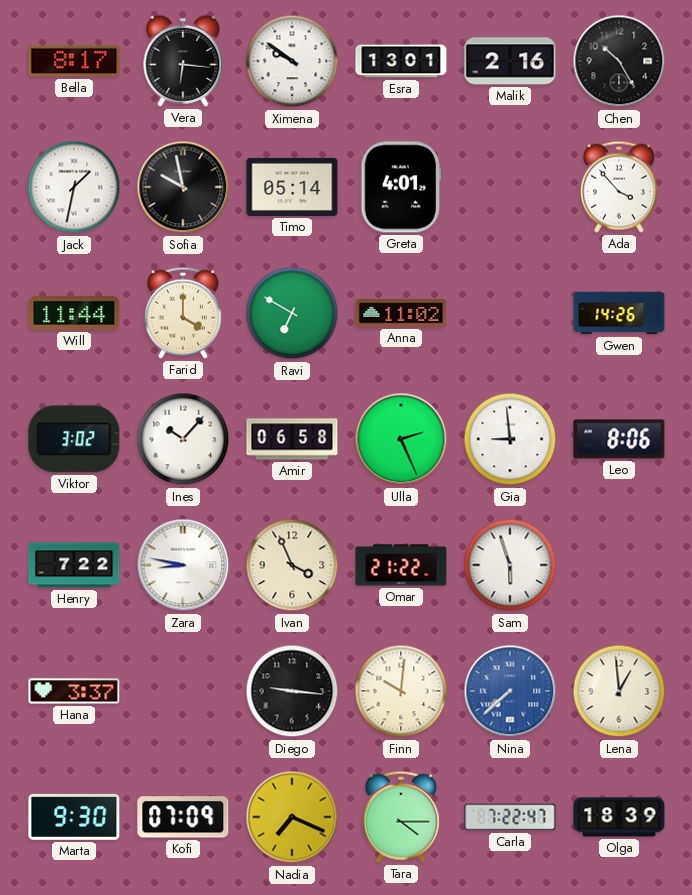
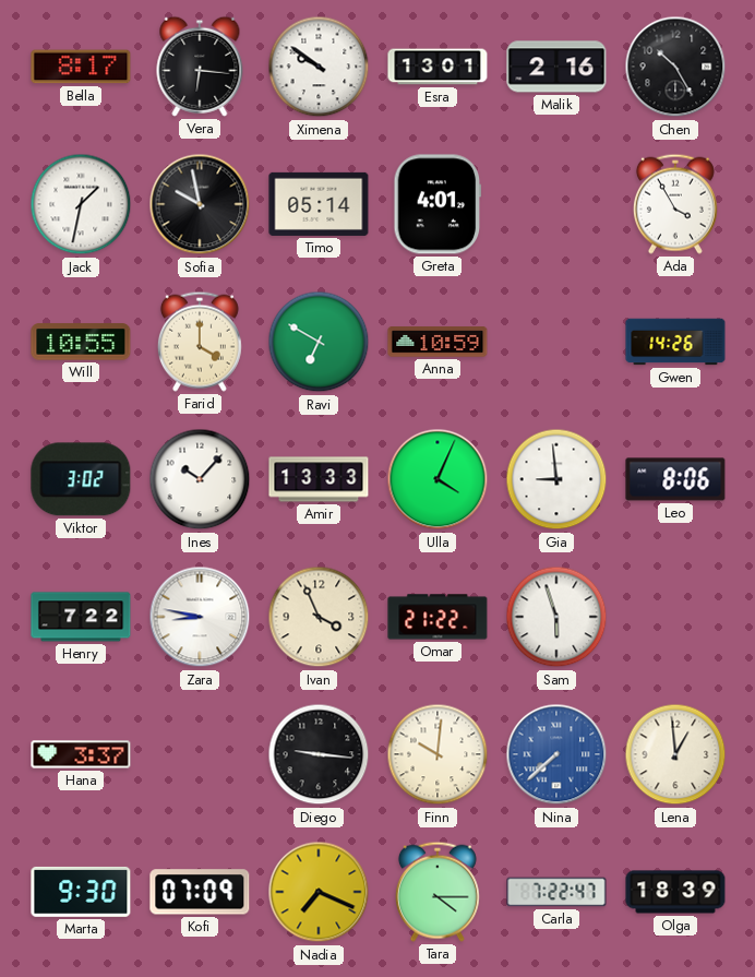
Ada: 3:53 -> 3:55
Will: 11:44 -> 10:55
Anna: 11:02 -> 10:59
Amir: 06:58 -> 13:33
Ulla: 2:26 -> 4:04
